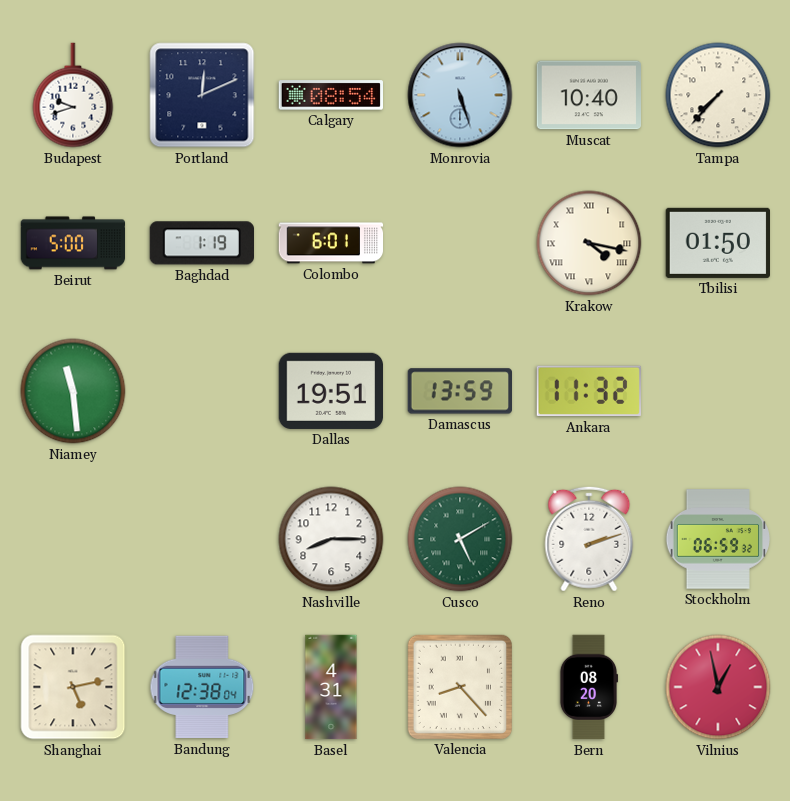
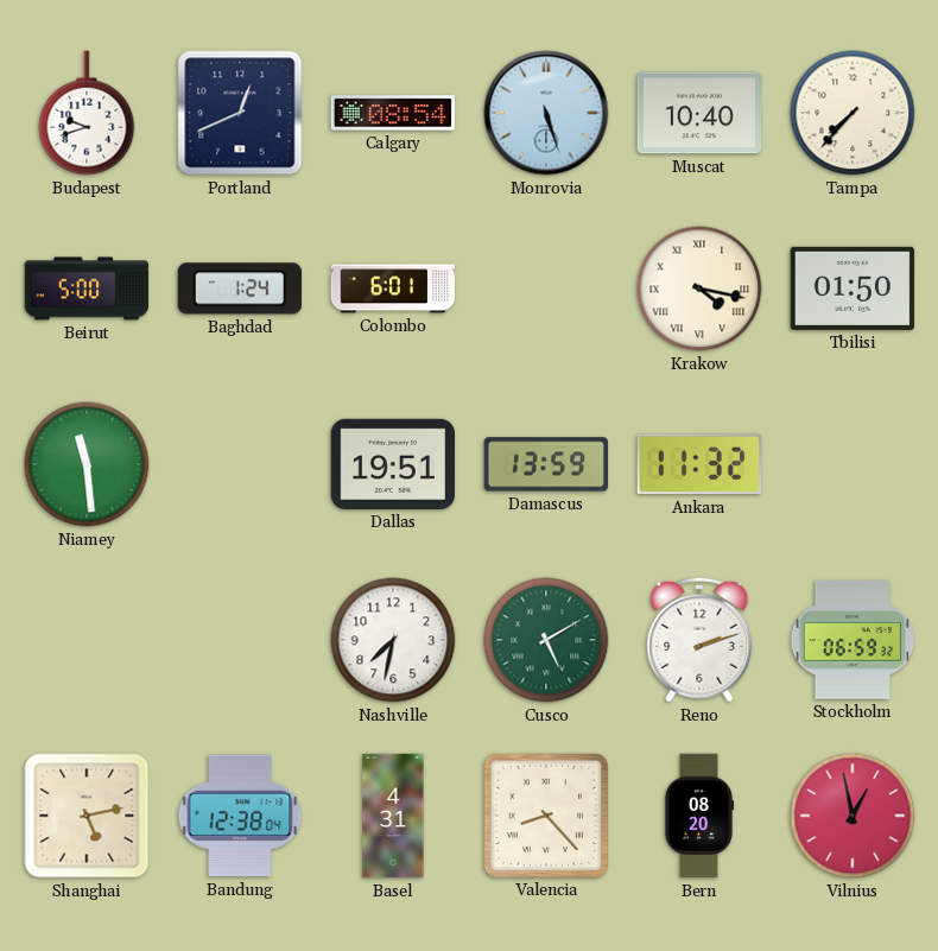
Portland: 12:11 -> 12:41
Baghdad: 1:19 -> 1:24
Nashville: 8:15 -> 7:32
